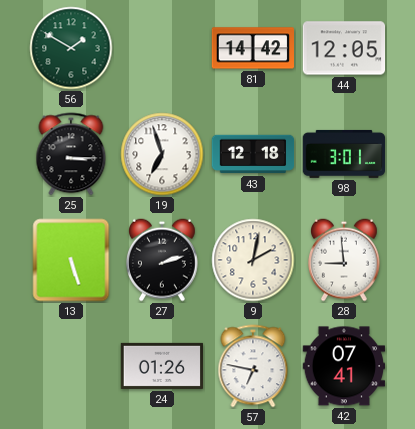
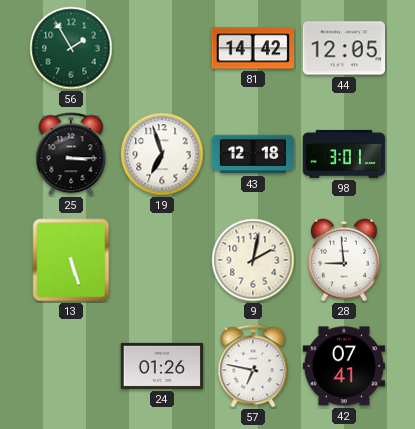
56: 1:50 -> 1:55
27: 2:12 -> none
